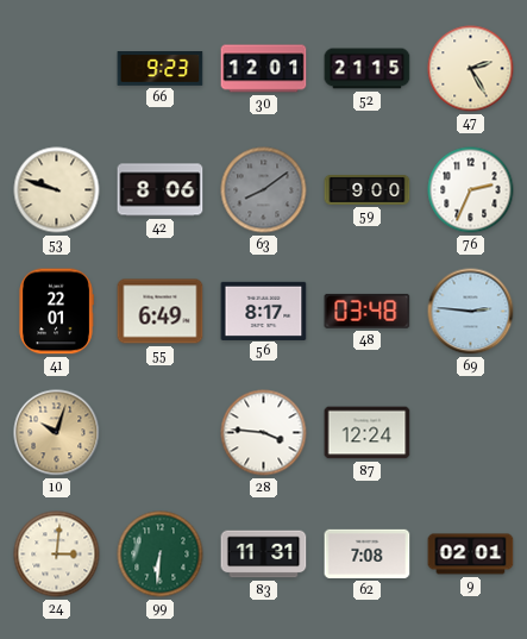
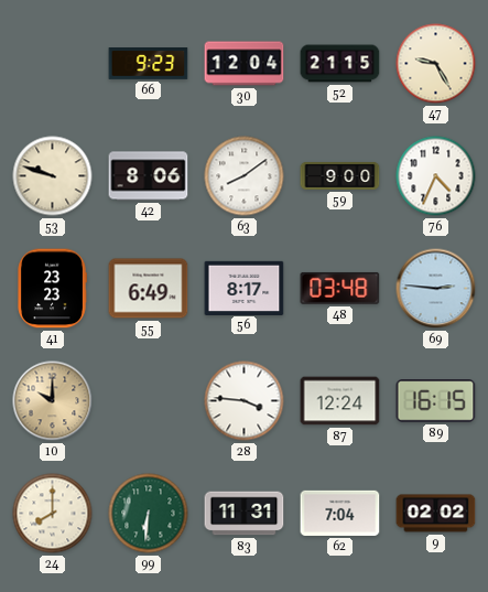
30: 12:01 -> 12:04
47: 2:25 -> 9:25
63 dial: grey -> white
76: 2:34 -> 4:34
41: 22:01 -> 23:23
10: 10:03 -> 10:00
89: none -> 16:15
24: 3:01 -> 8:00
62: 7:08 -> 7:04
9: 02:01 -> 02:02
